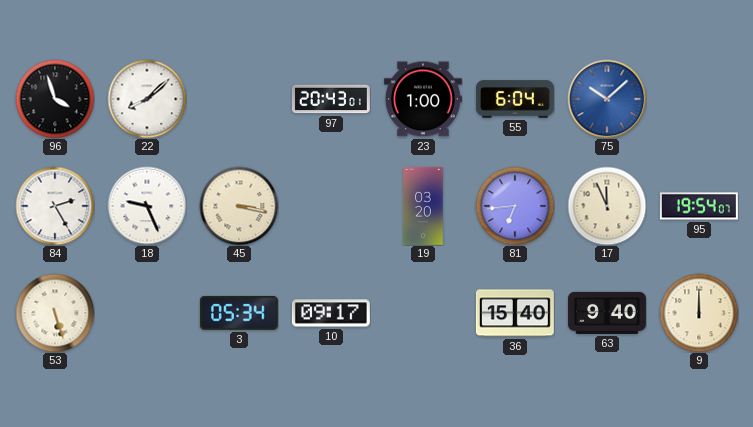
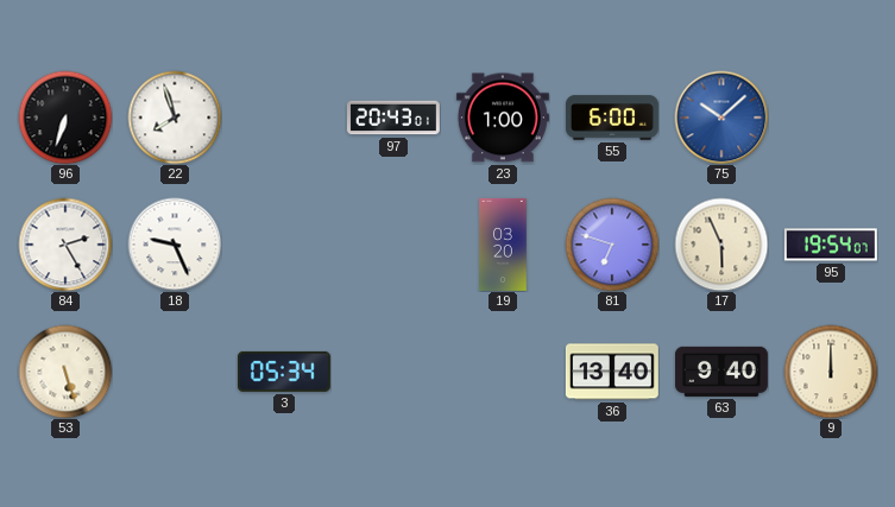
96: 3:57 -> 6:33
22: 8:08 -> 7:57
55: 6:04 -> 6:00
45: 3:17 -> none
81: 6:44 -> 6:48
17: 11:56 -> 5:56
10: 09:17 -> none
36: 15:40 -> 13:40
